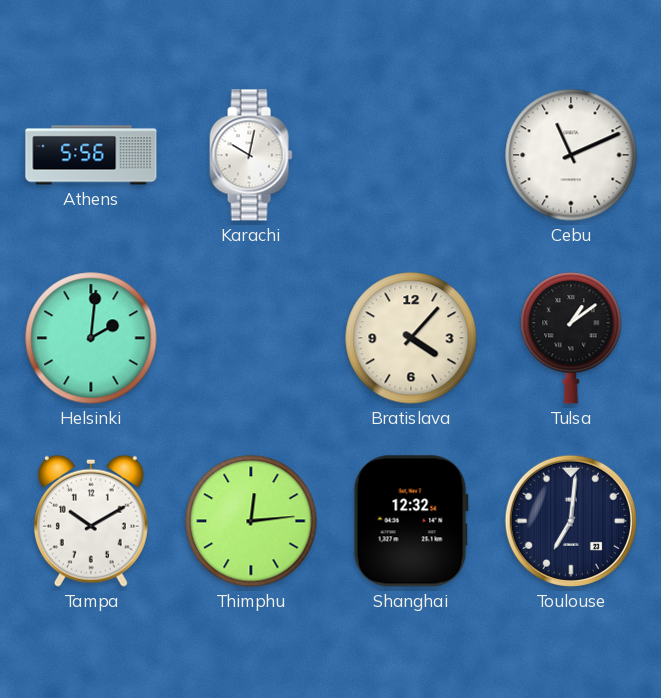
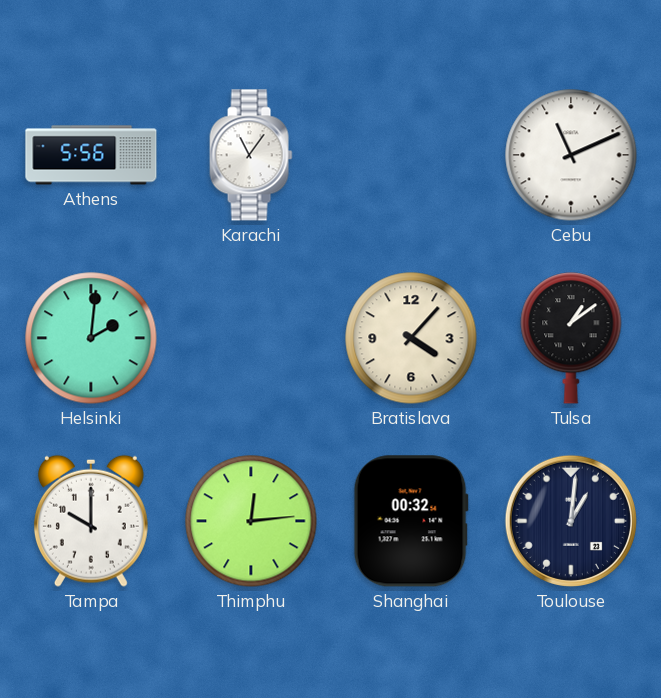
Karachi: 10:02 -> 11:06
Tampa: 10:10 -> 10:00
Shanghai: 12:32 -> 00:32
Toulouse: 7:01 -> 1:01
